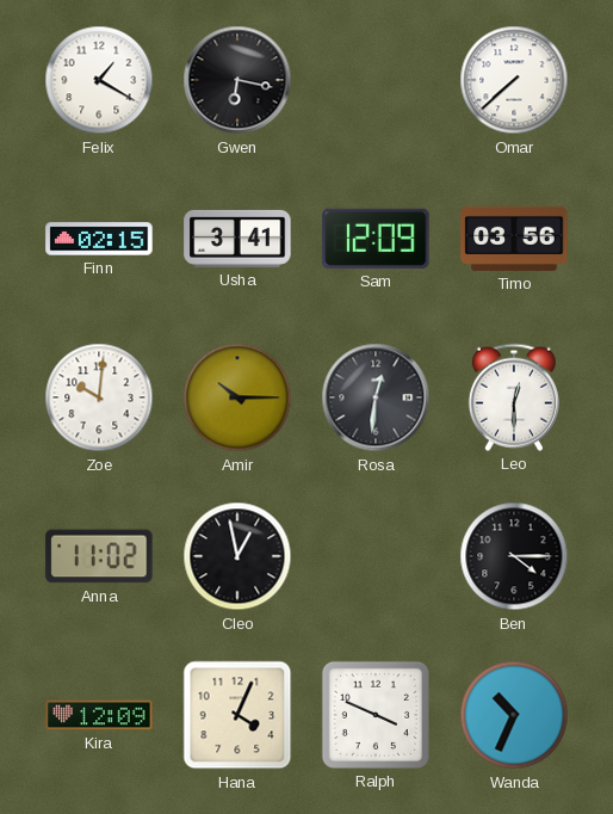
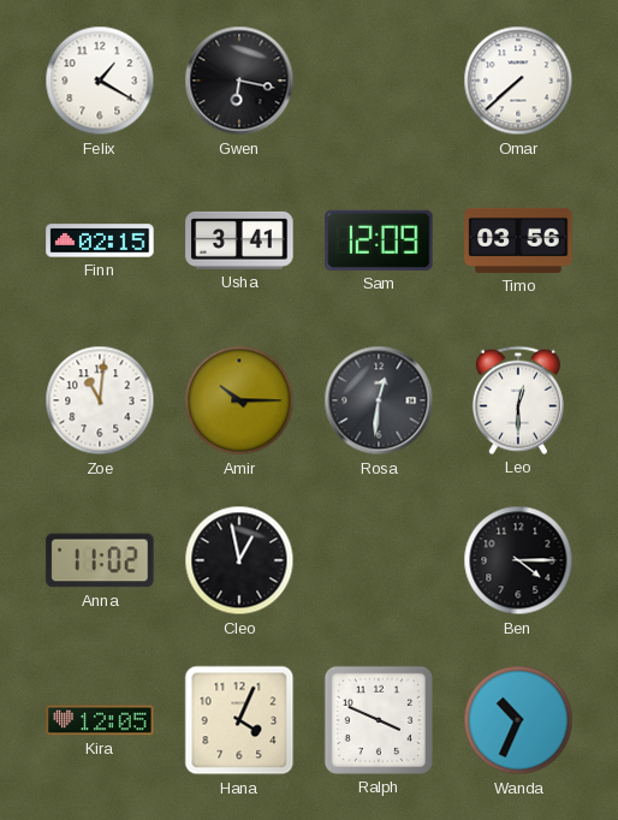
Zoe: 10:01 -> 11:01
Kira: 12:09 -> 12:05
